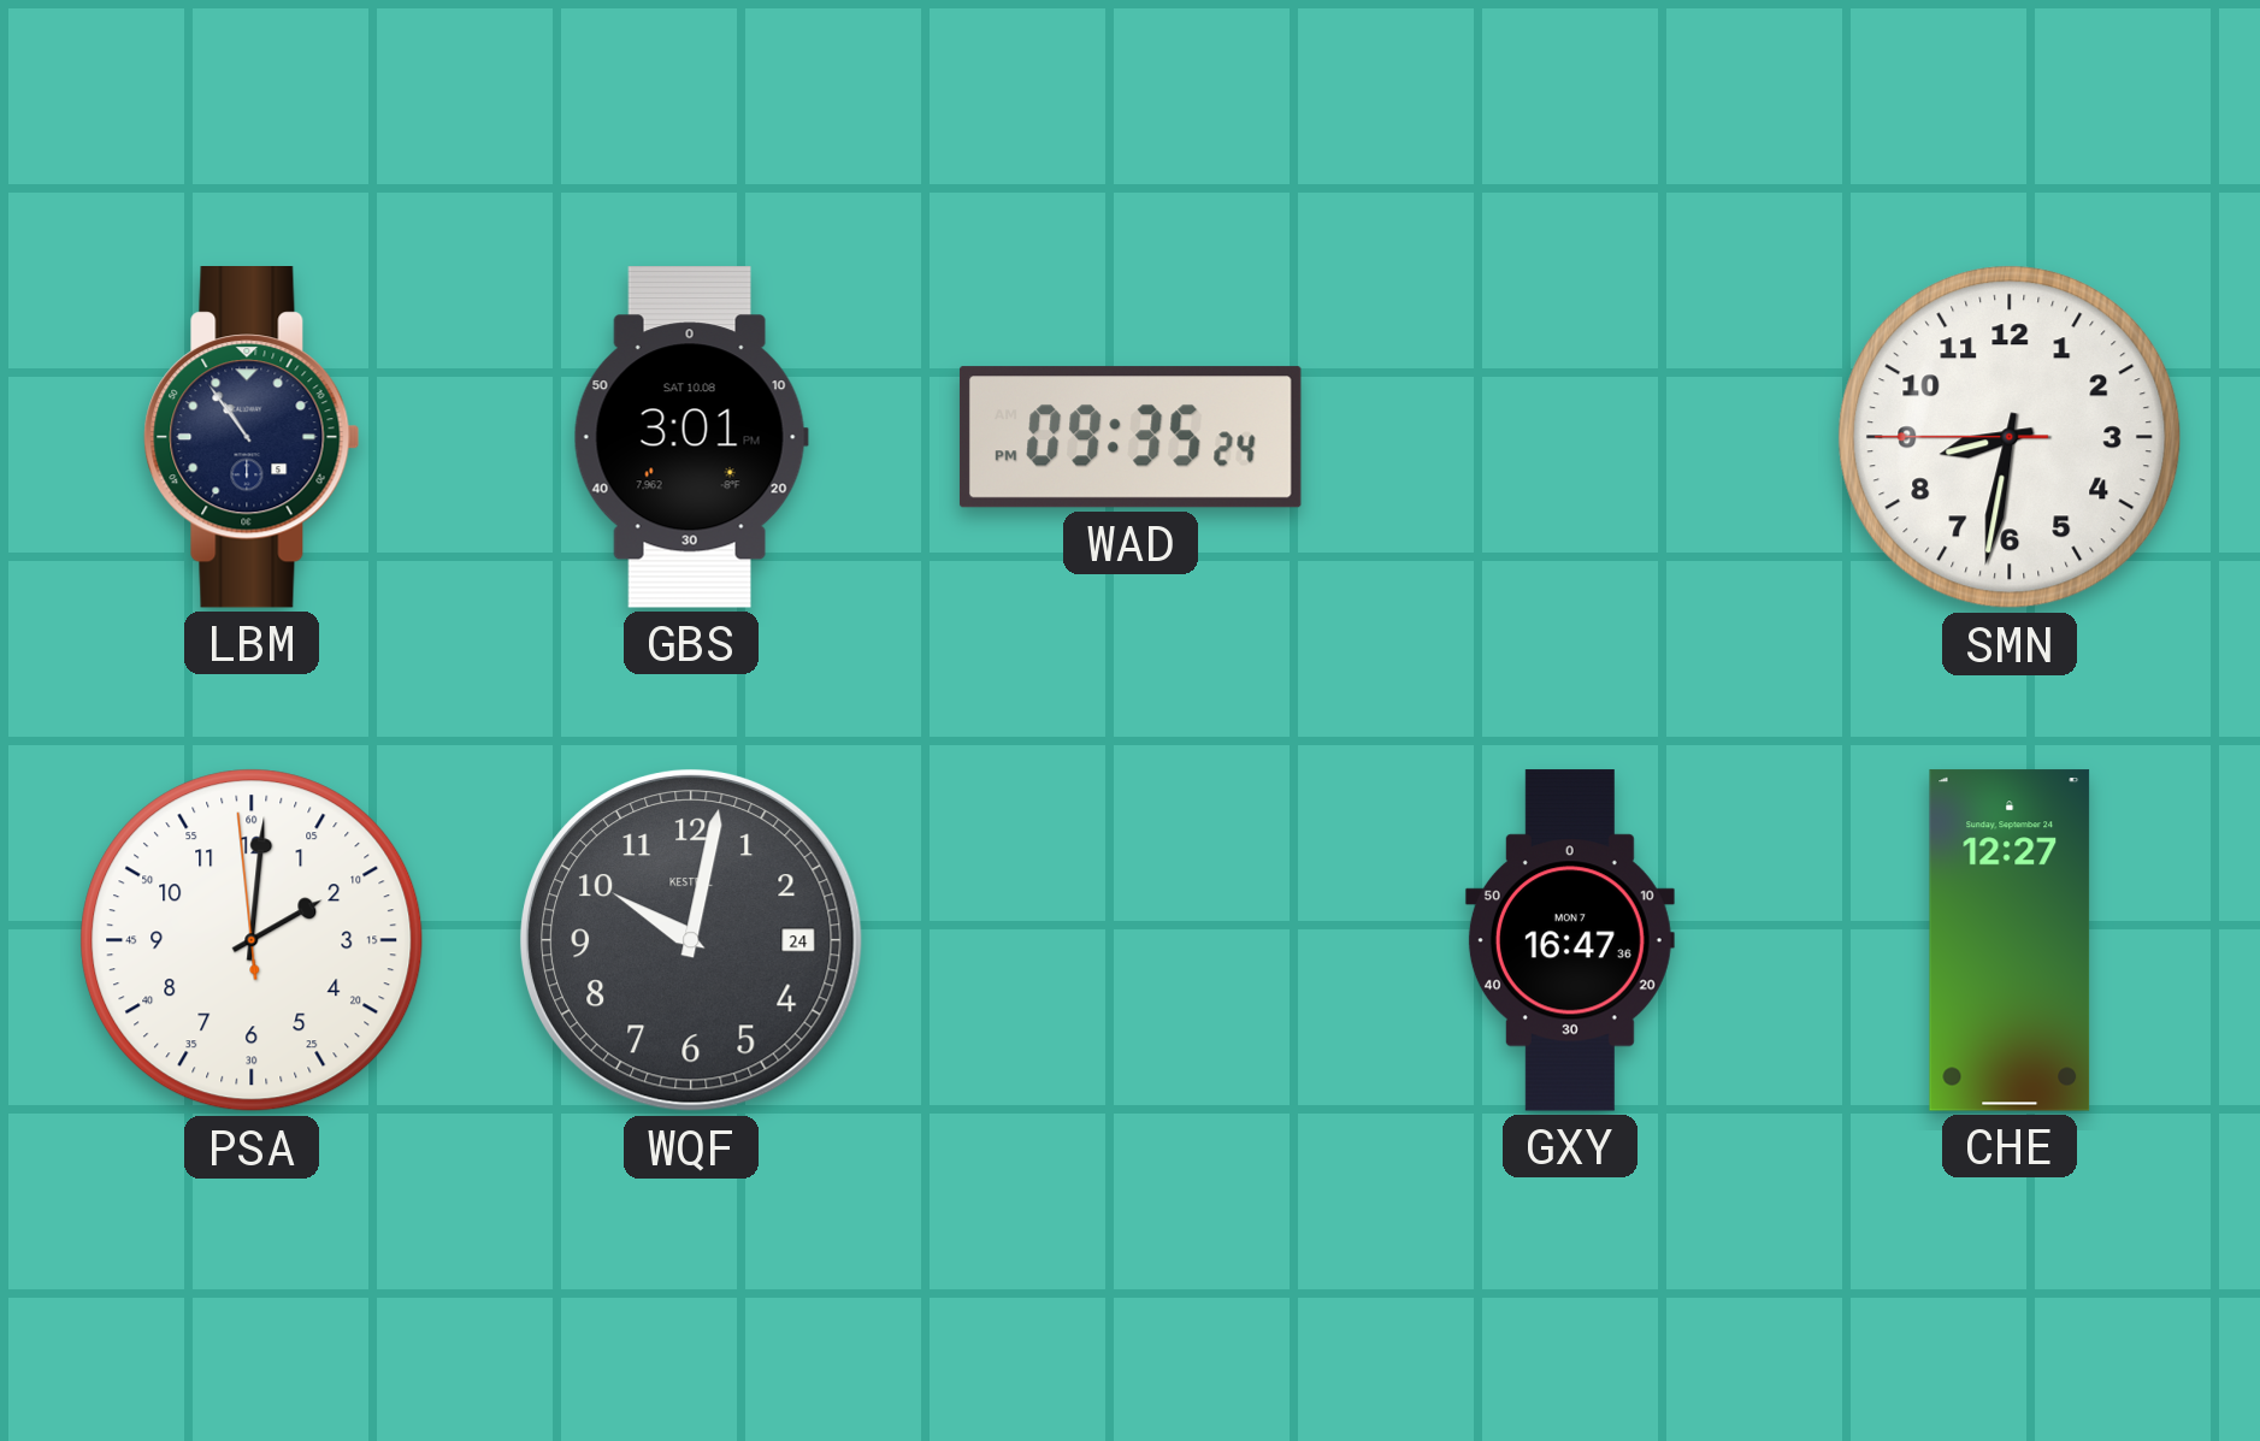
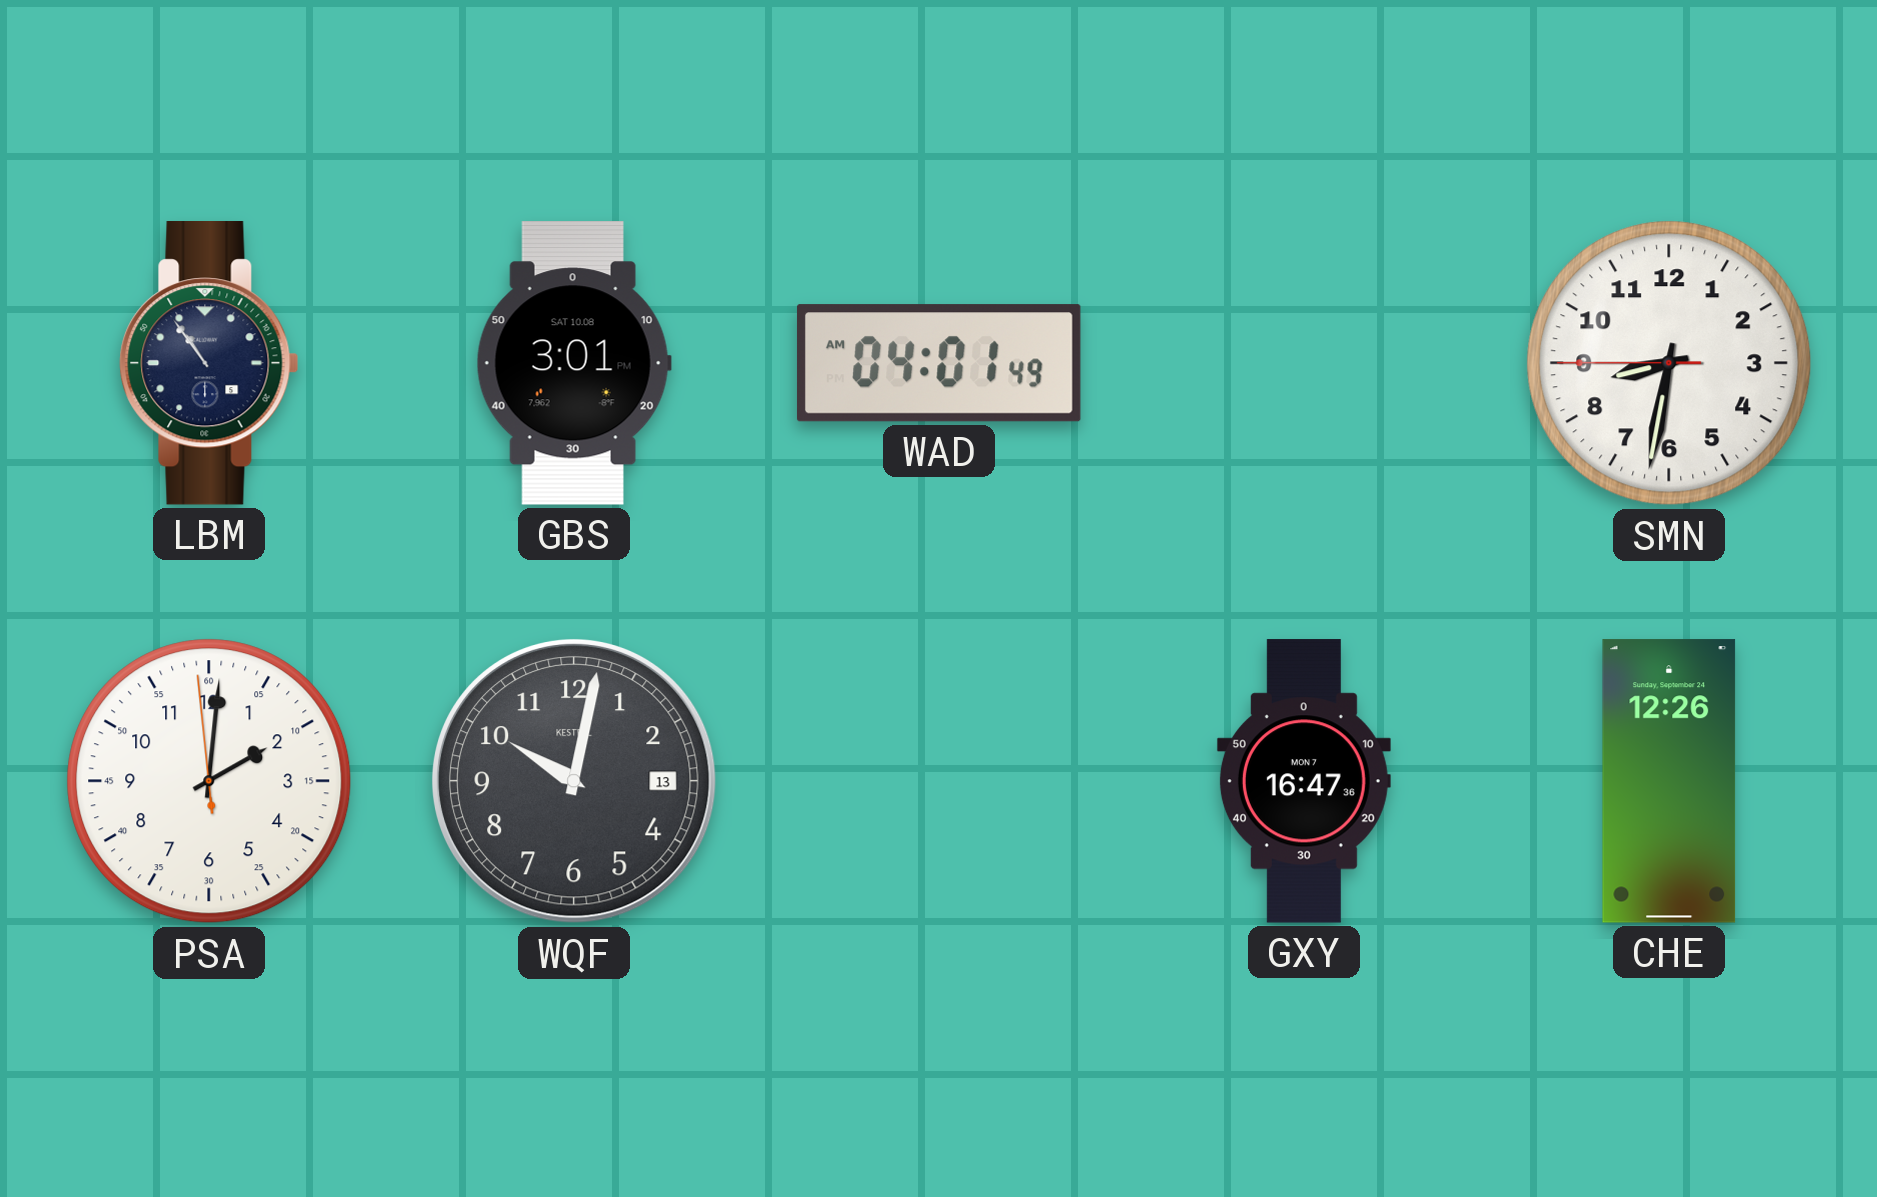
WAD: 09:35 -> 04:01
WQF date: 24 -> 13
CHE: 12:27 -> 12:26
